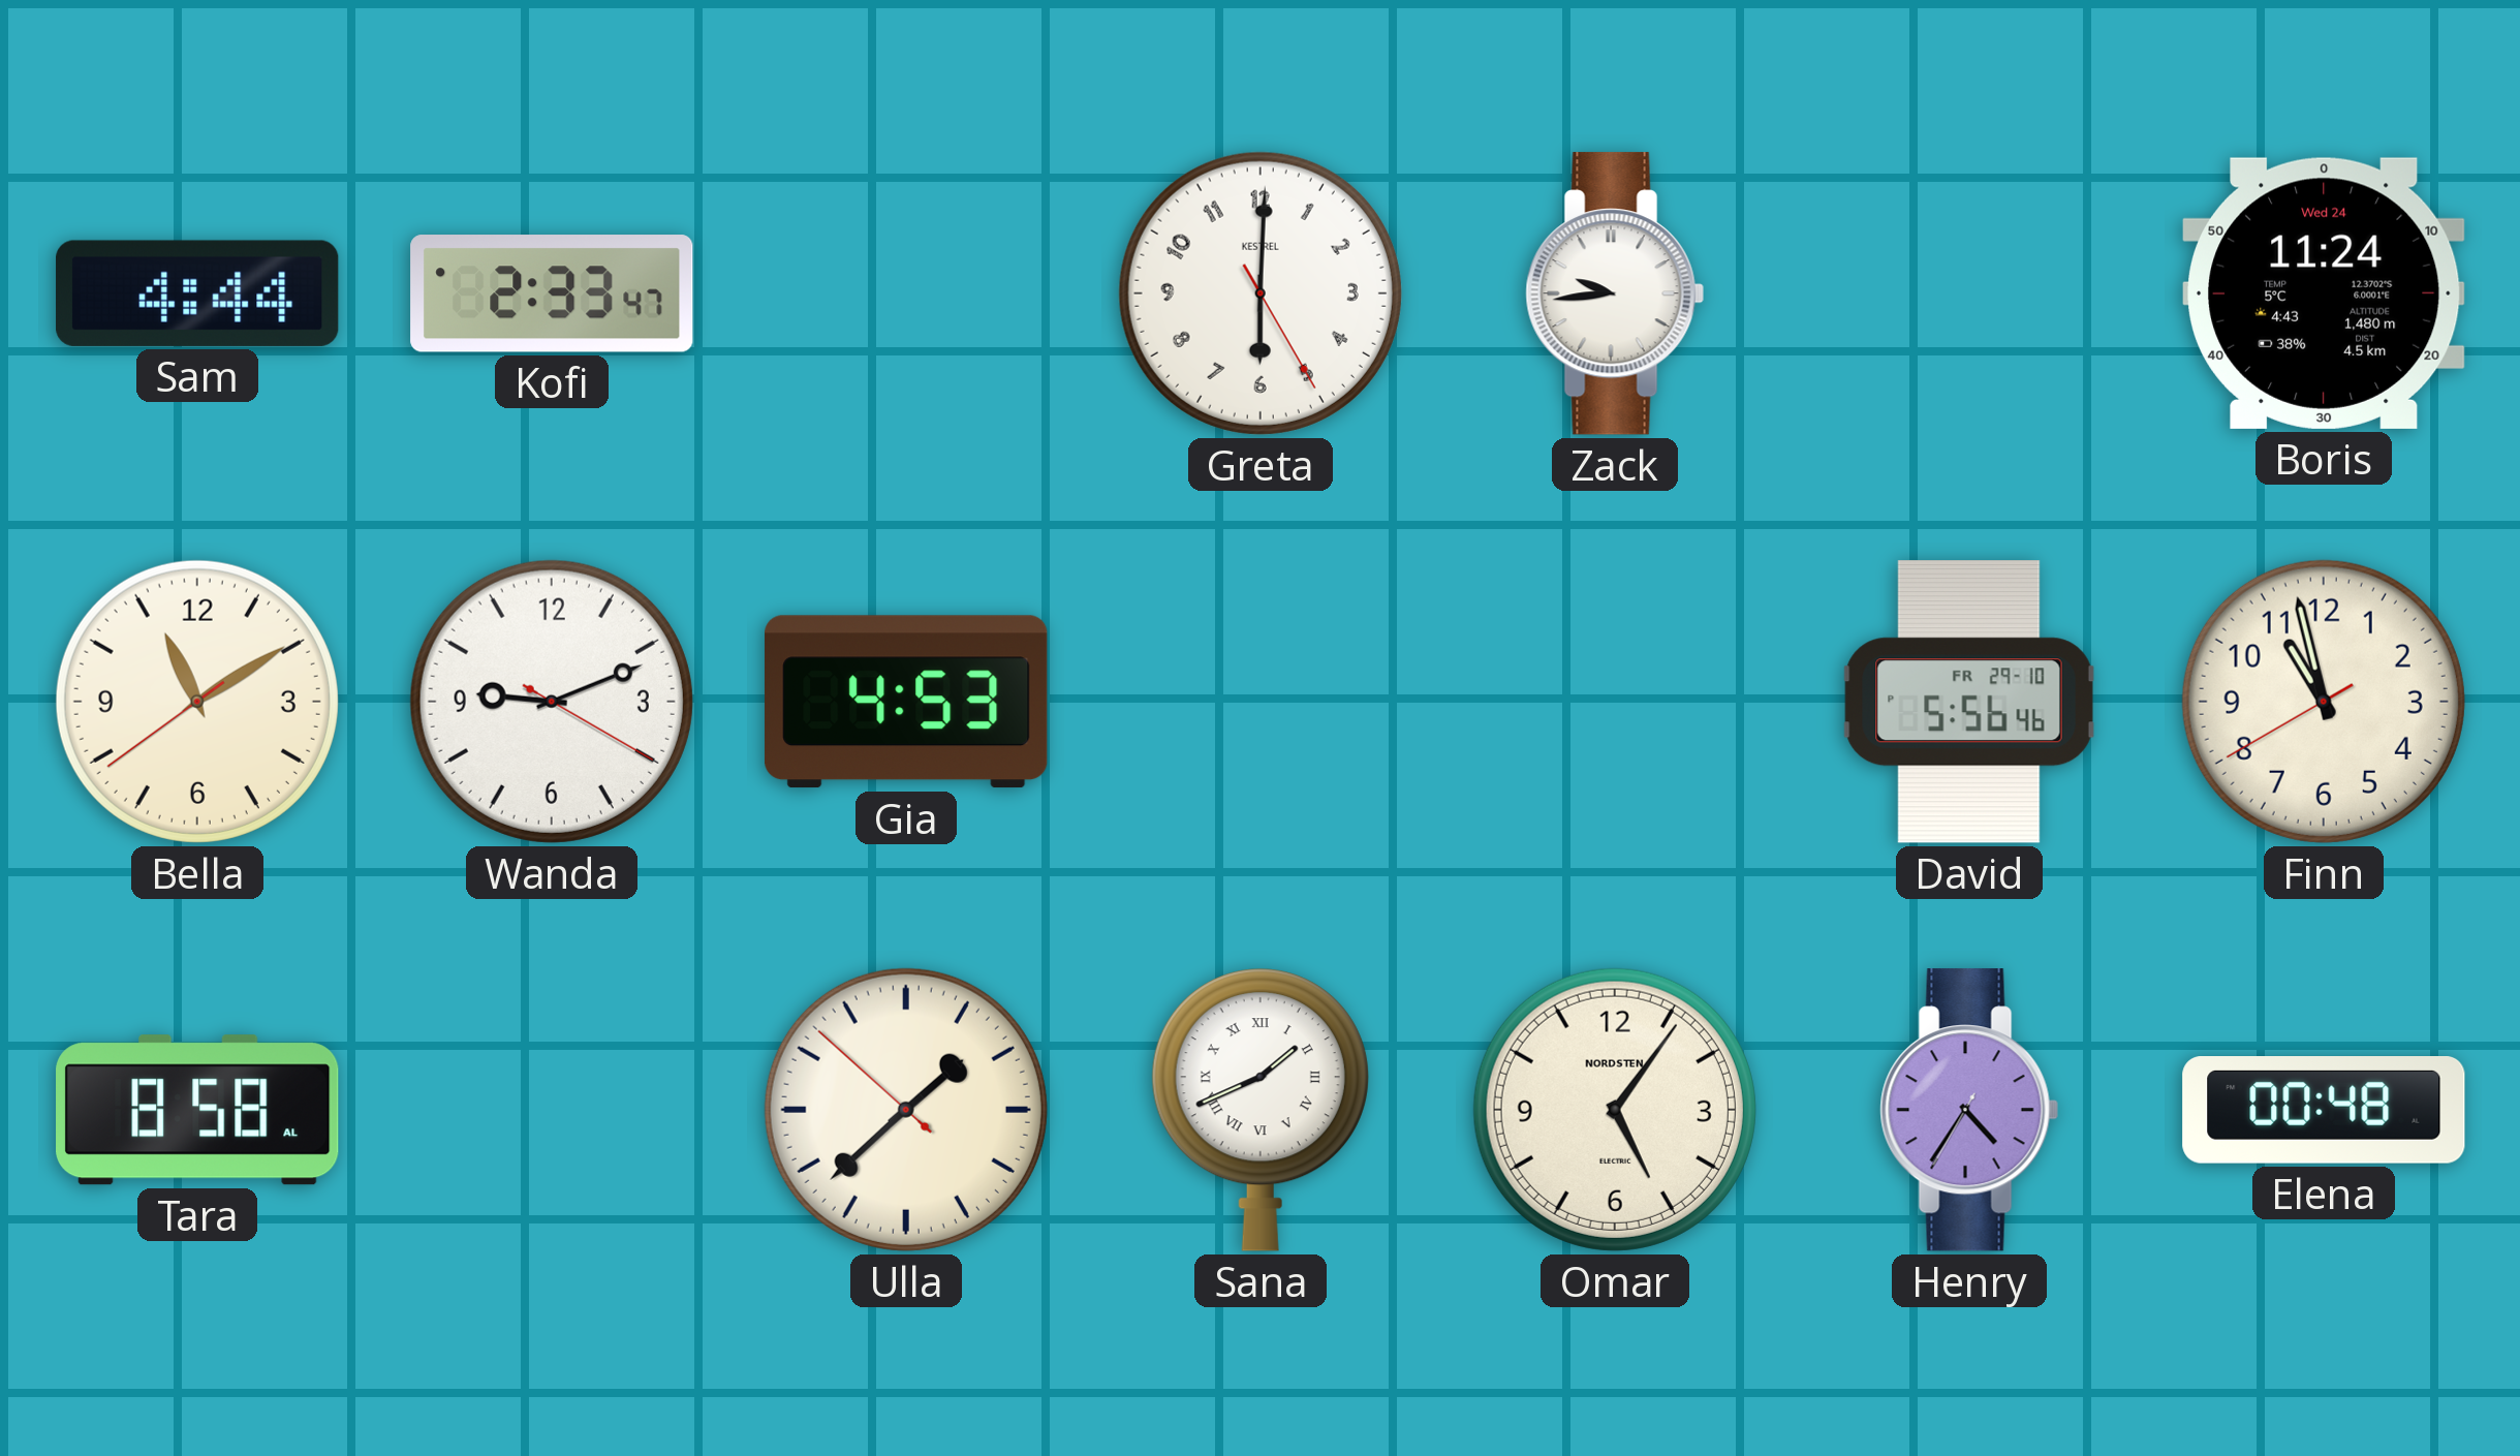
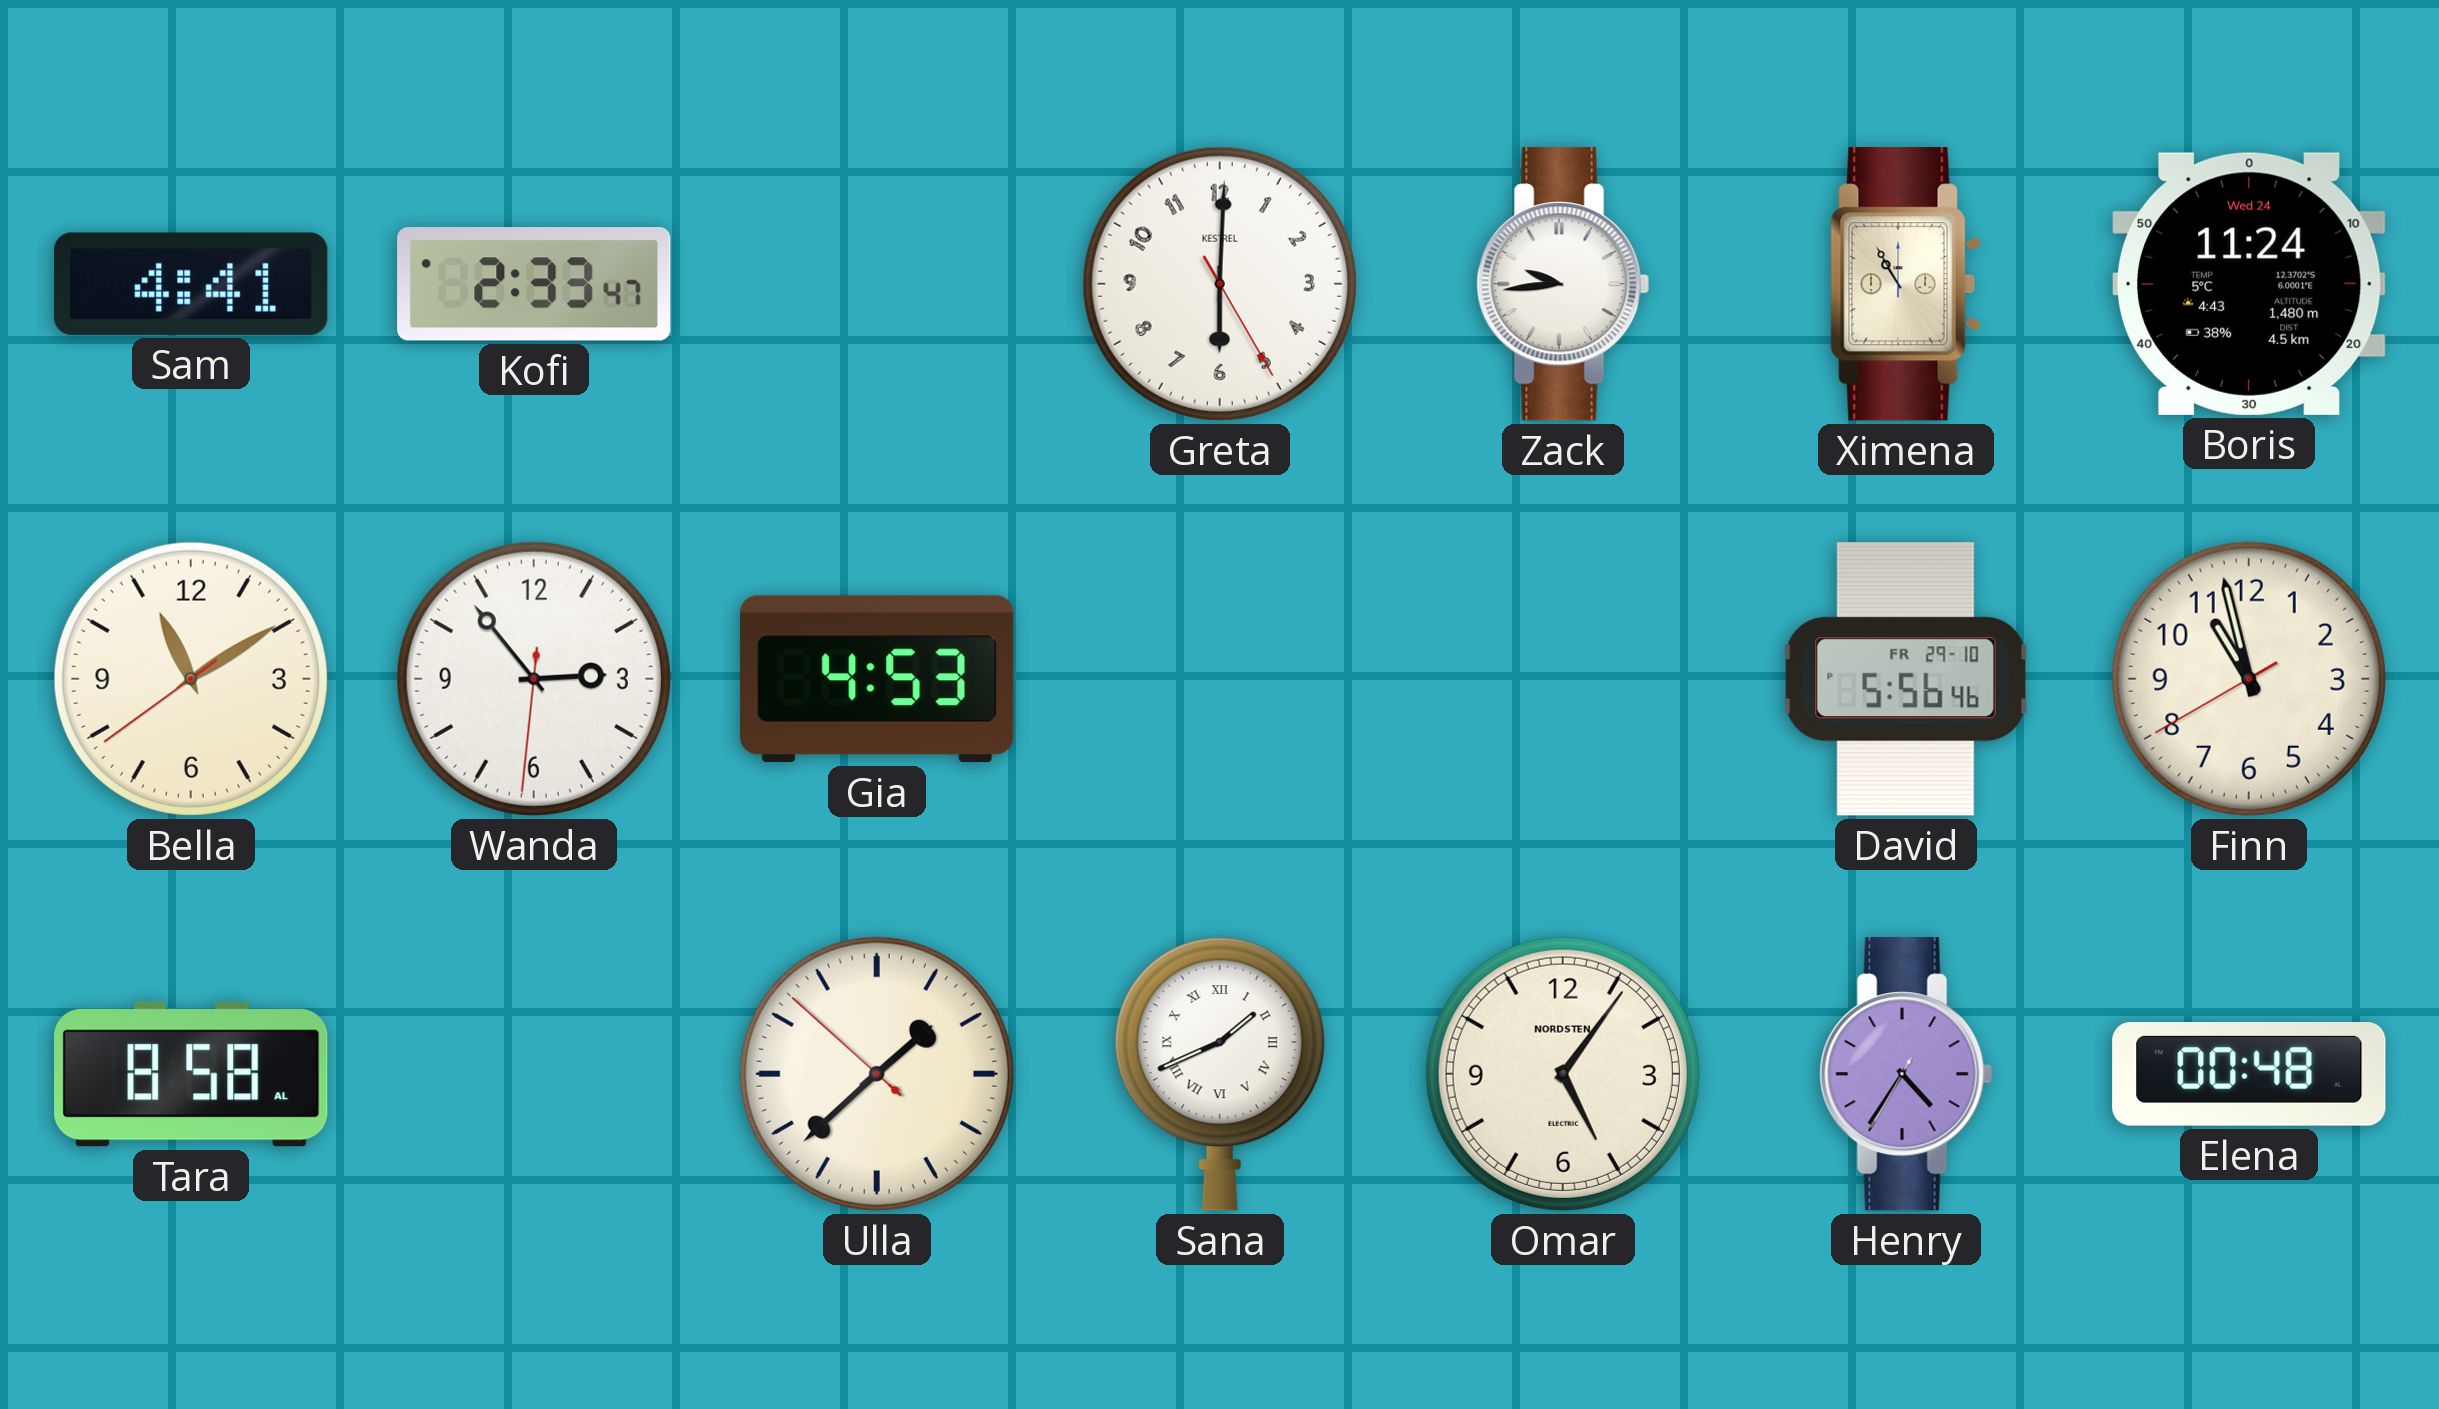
Sam: 4:44 -> 4:41
Ximena: none -> 10:55
Wanda: 9:11 -> 2:53
